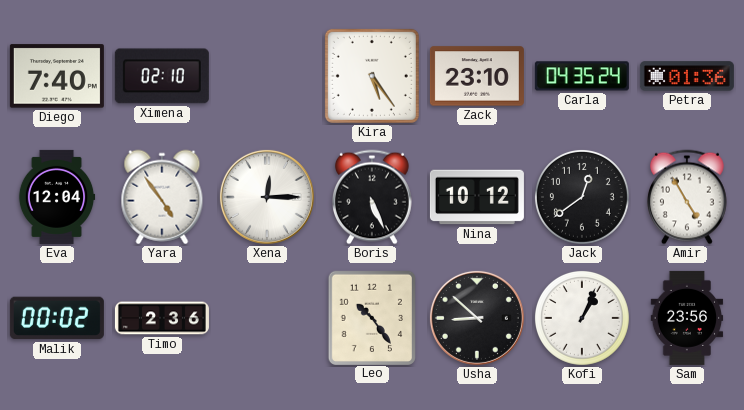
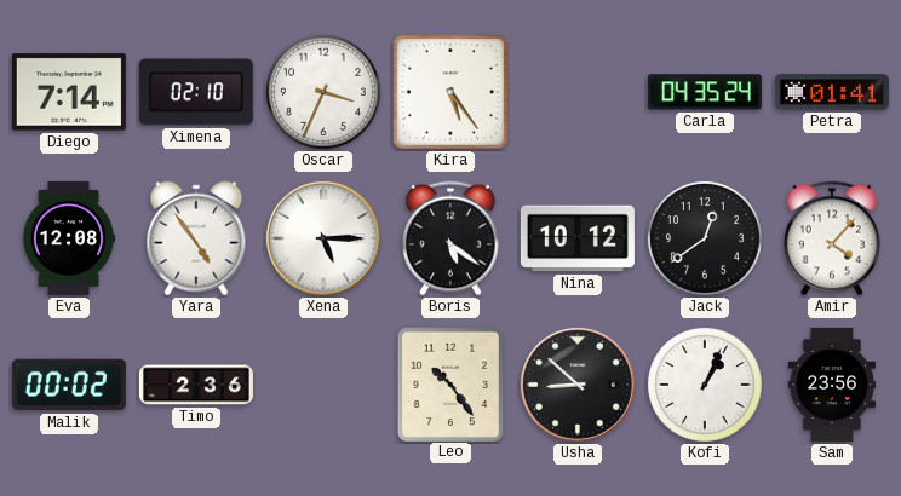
Diego: 7:40 -> 7:14
Oscar: none -> 3:34
Zack: 23:10 -> none
Petra: 01:36 -> 01:41
Eva: 12:04 -> 12:08
Xena: 12:15 -> 5:15
Boris: 5:26 -> 5:21
Amir: 4:55 -> 4:07
